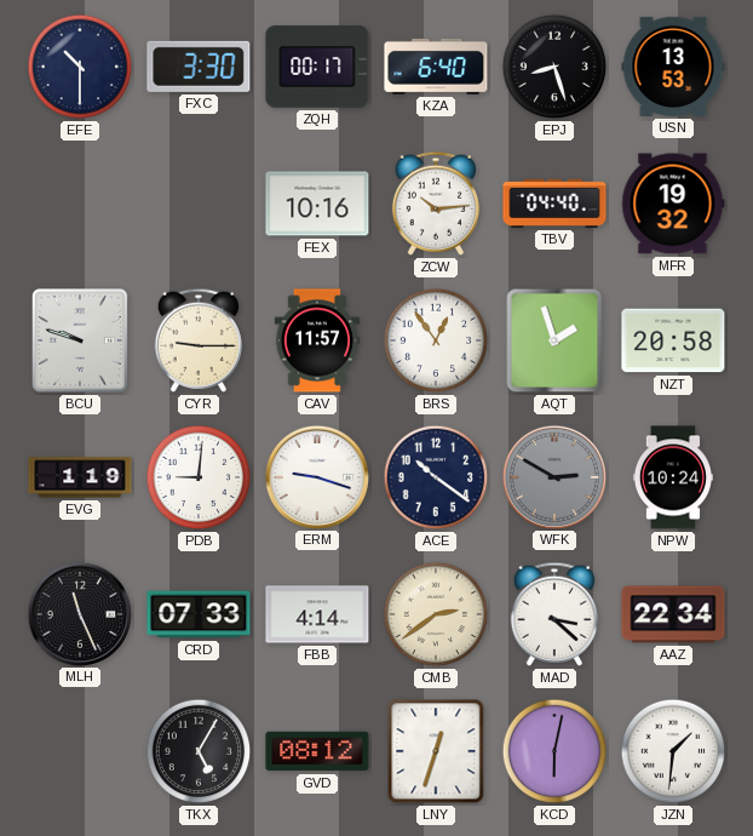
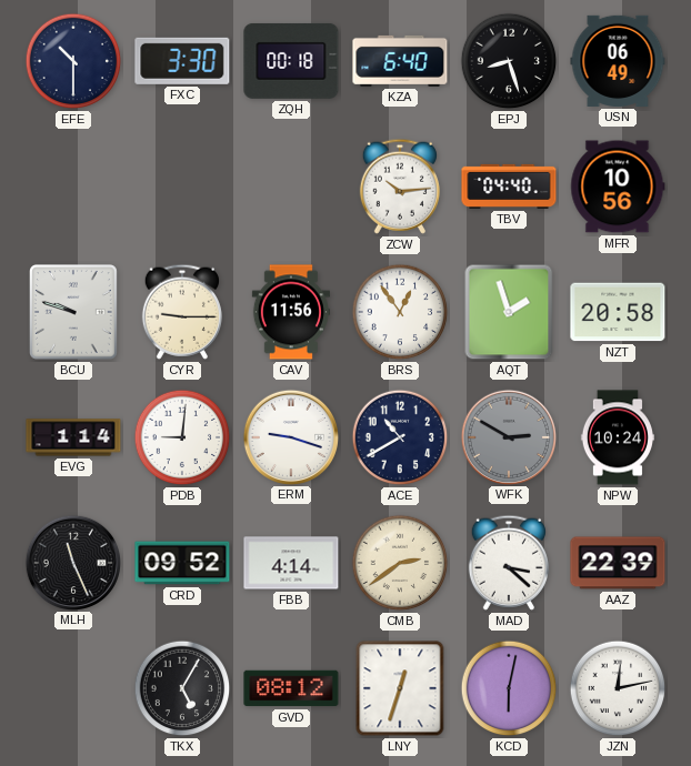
ZQH: 00:17 -> 00:18
USN: 13:53 -> 06:49
FEX: 10:16 -> none
MFR: 19:32 -> 10:56
CAV: 11:57 -> 11:56
EVG: 1:19 -> 1:14
ACE: 10:21 -> 10:40
CRD: 07:33 -> 09:52
AAZ: 22:34 -> 22:39
JZN: 1:31 -> 12:13
